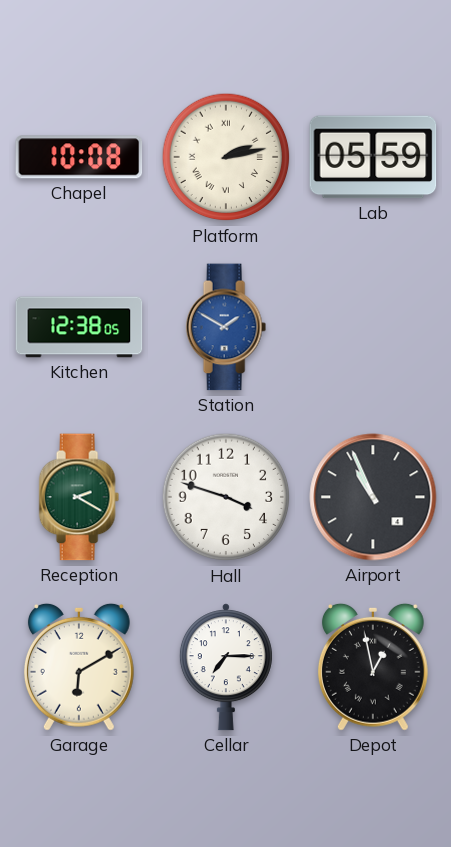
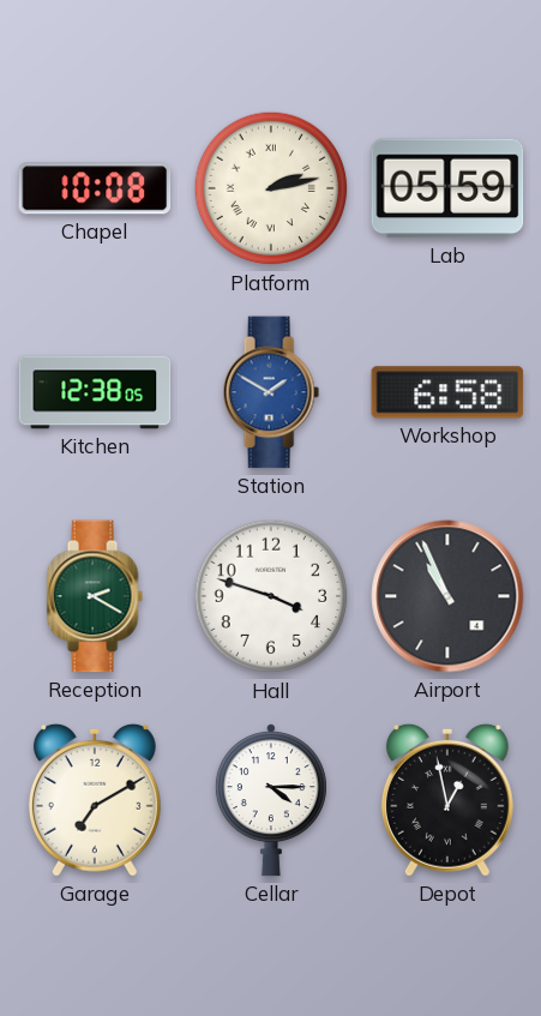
Workshop: none -> 6:58
Garage: 6:10 -> 7:10
Cellar: 7:15 -> 4:15
